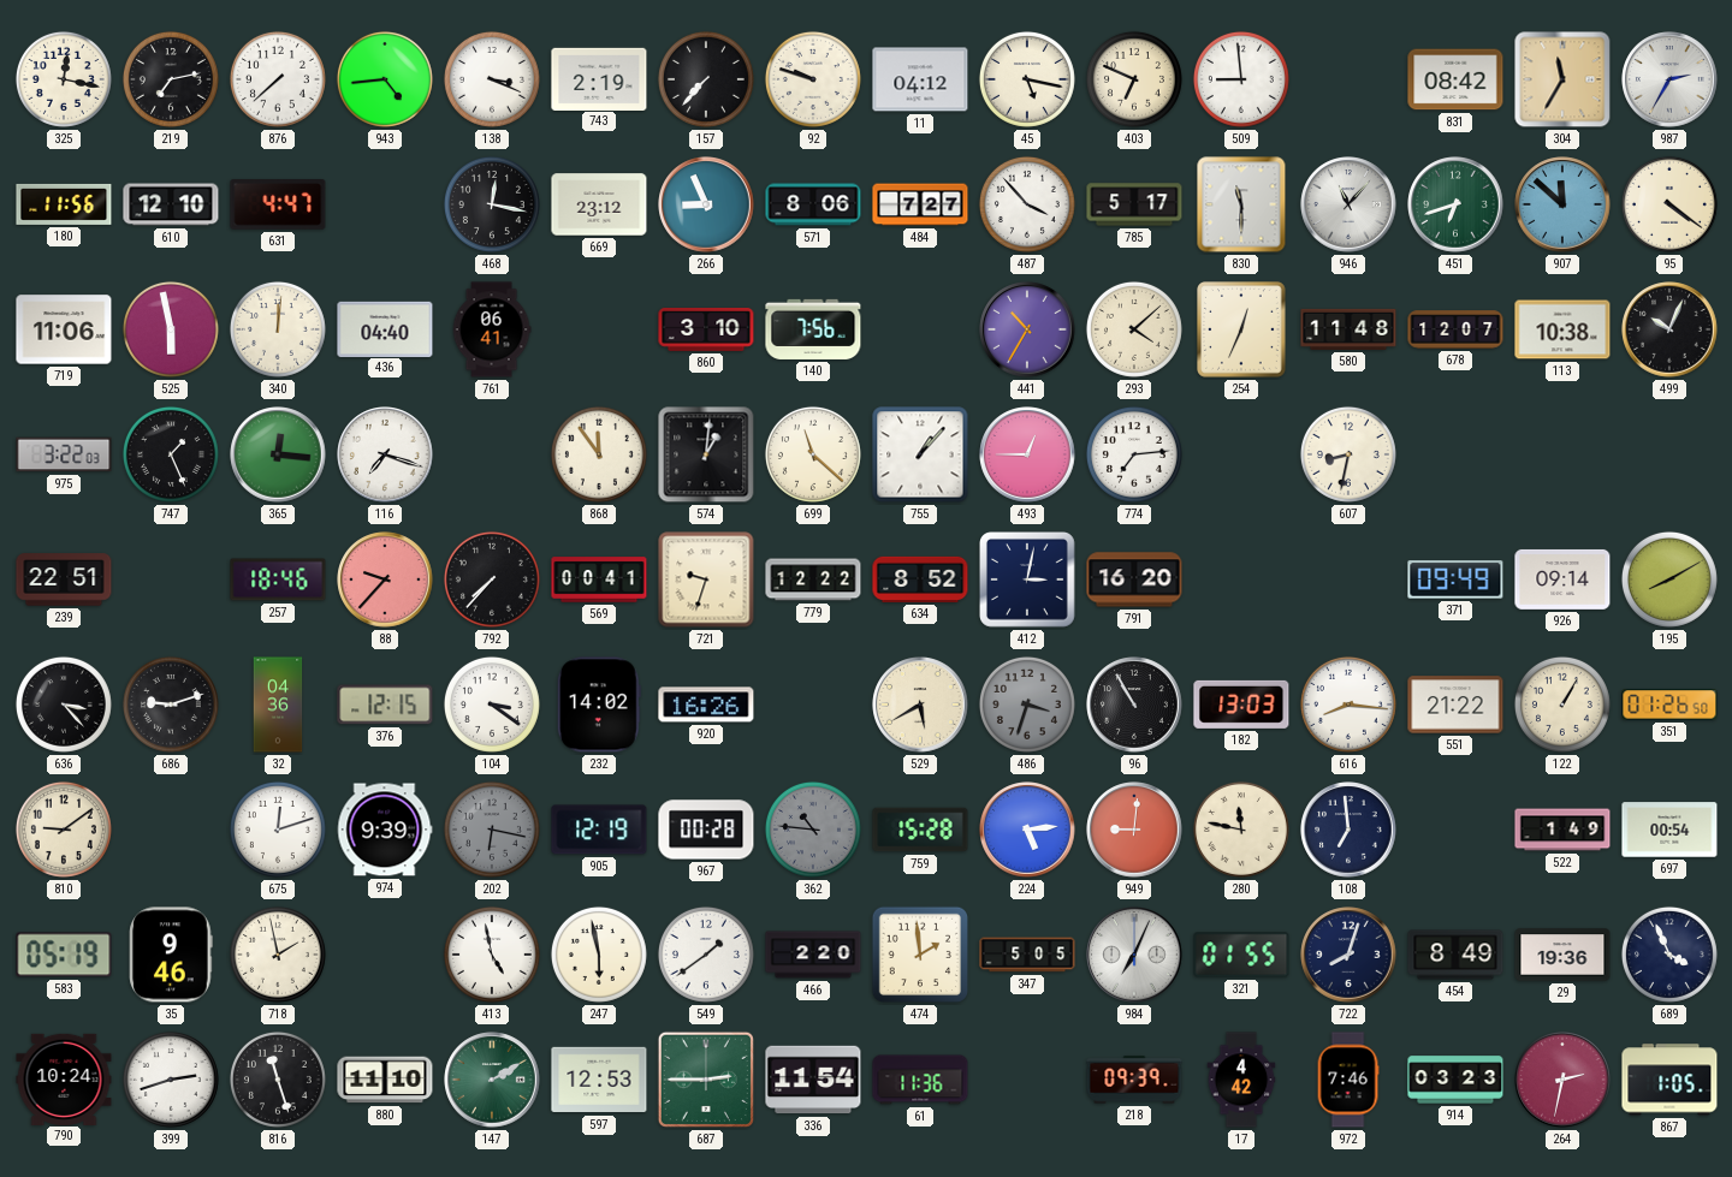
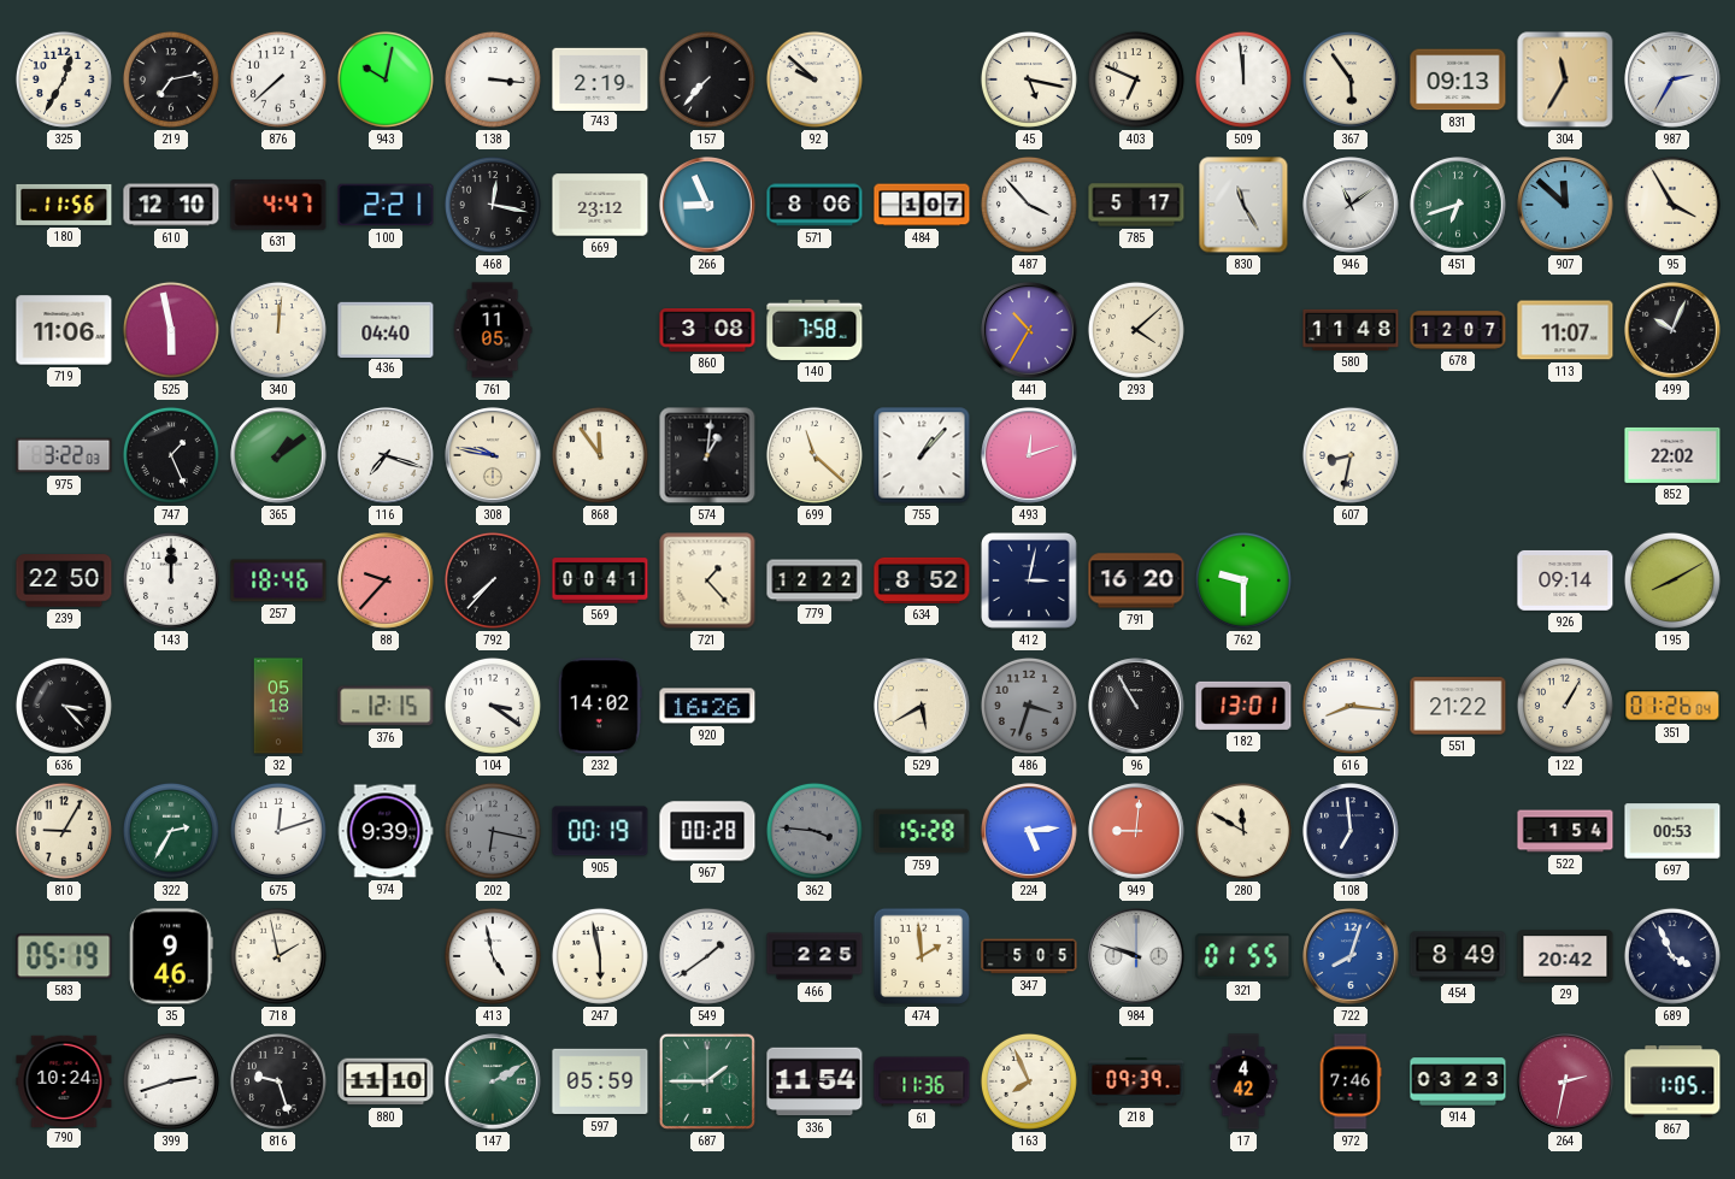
325: 12:17 -> 12:35
943: 4:44 -> 10:02
138: 3:19 -> 3:16
92: 9:48 -> 9:52
11: 04:12 -> none
509: 8:59 -> 11:59
367: none -> 5:54
831: 08:42 -> 09:13
100: none -> 2:21
484: 7:27 -> 1:07
830: 11:30 -> 11:25
946: 11:07 -> 11:09
95: 4:21 -> 3:55
761: 06:41 -> 11:05
860: 3:10 -> 3:08
140: 7:56 -> 7:58
254: 12:34 -> none
113: 10:38 -> 11:07
365: 12:16 -> 1:09
308: none -> 9:47
493: 12:45 -> 12:12
774: 7:14 -> none
852: none -> 22:02
239: 22:51 -> 22:50
143: none -> 12:00
721: 9:33 -> 1:23
762: none -> 9:30
371: 09:49 -> none
686: 9:12 -> none
32: 04:36 -> 05:18
182: 13:03 -> 13:01
351: 01:26:50 -> 01:26:04
810: 9:09 -> 9:05
322: none -> 2:35
905: 12:19 -> 00:19
362: 10:46 -> 3:46
280: 11:47 -> 11:50
522: 1:49 -> 1:54
697: 00:54 -> 00:53
466: 2:20 -> 2:25
984: 7:04 -> 9:48
722 dial: navy -> blue
29: 19:36 -> 20:42
816: 11:27 -> 9:27
597: 12:53 -> 05:59
687: 2:45 -> 1:45
163: none -> 7:56
